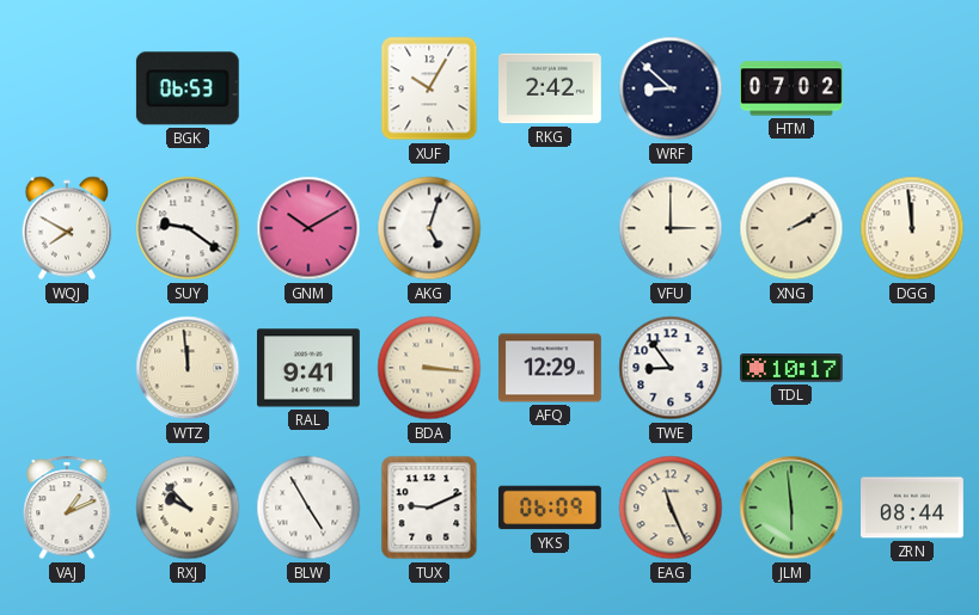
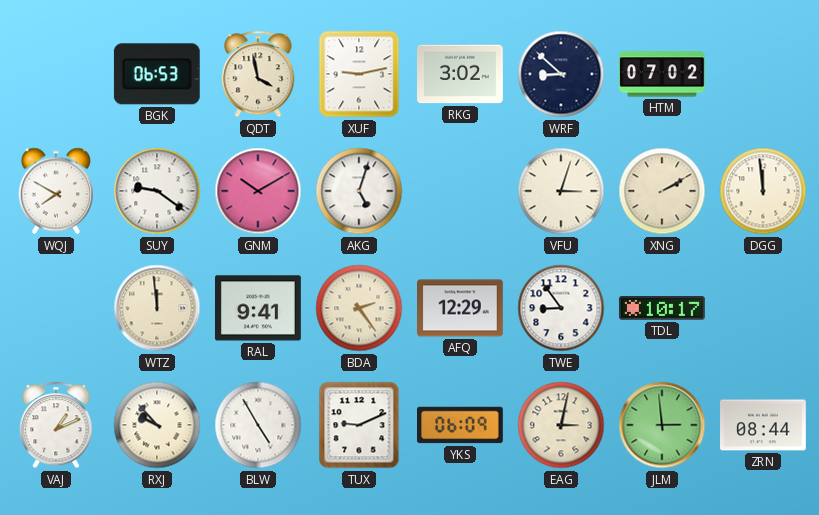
QDT: none -> 3:58
XUF: 10:05 -> 9:13
RKG: 2:42 -> 3:02
VFU: 3:00 -> 3:03
BDA: 3:16 -> 2:24
EAG: 11:26 -> 3:02
JLM: 5:59 -> 2:59
